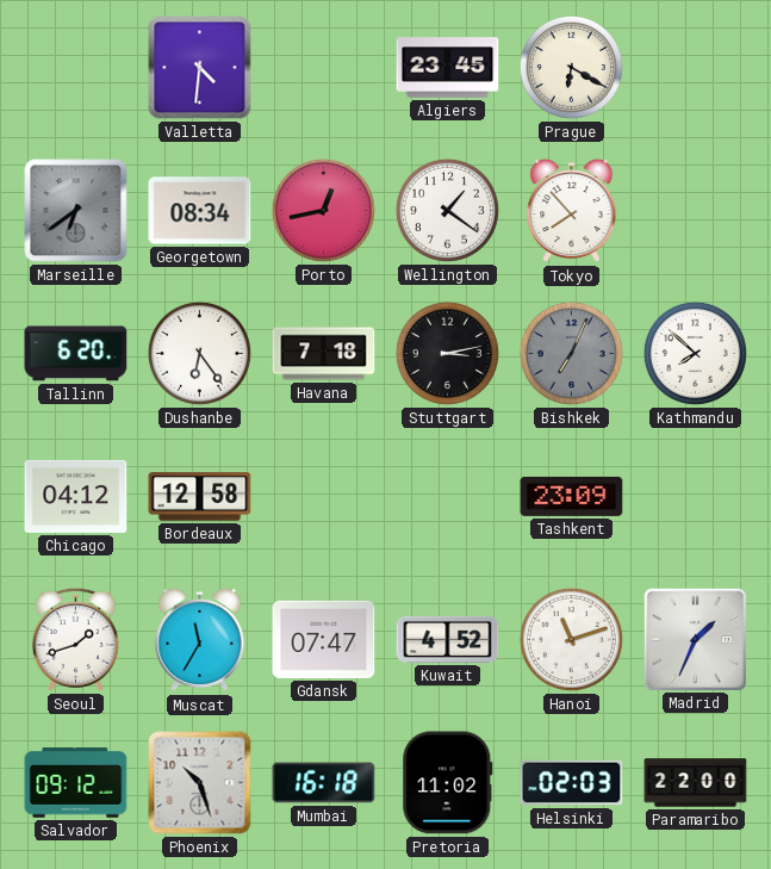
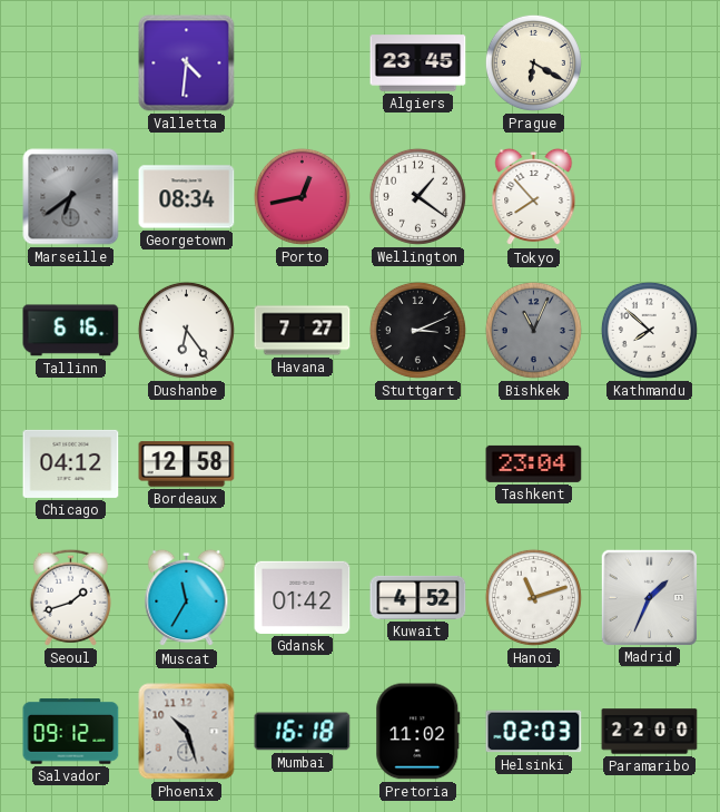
Tallinn: 6:20 -> 6:16
Havana: 7:18 -> 7:27
Stuttgart: 3:13 -> 3:11
Bishkek: 7:04 -> 11:04
Tashkent: 23:09 -> 23:04
Gdansk: 07:47 -> 01:42
